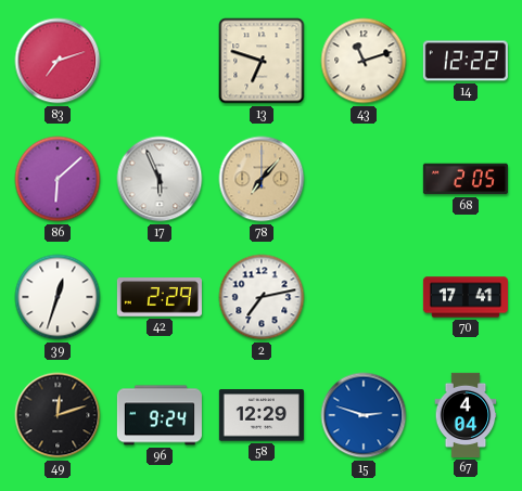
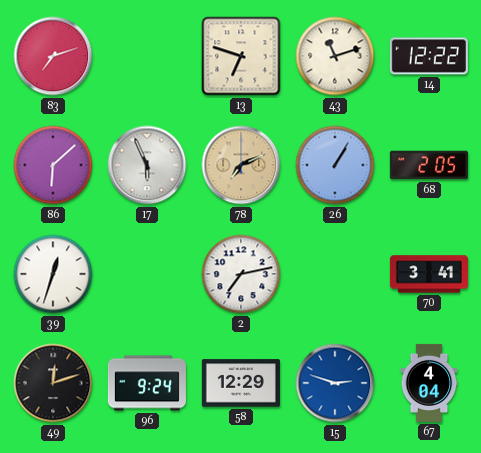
78: 7:07 -> 7:11
26: none -> 1:05
42: 2:29 -> none
70: 17:41 -> 3:41
